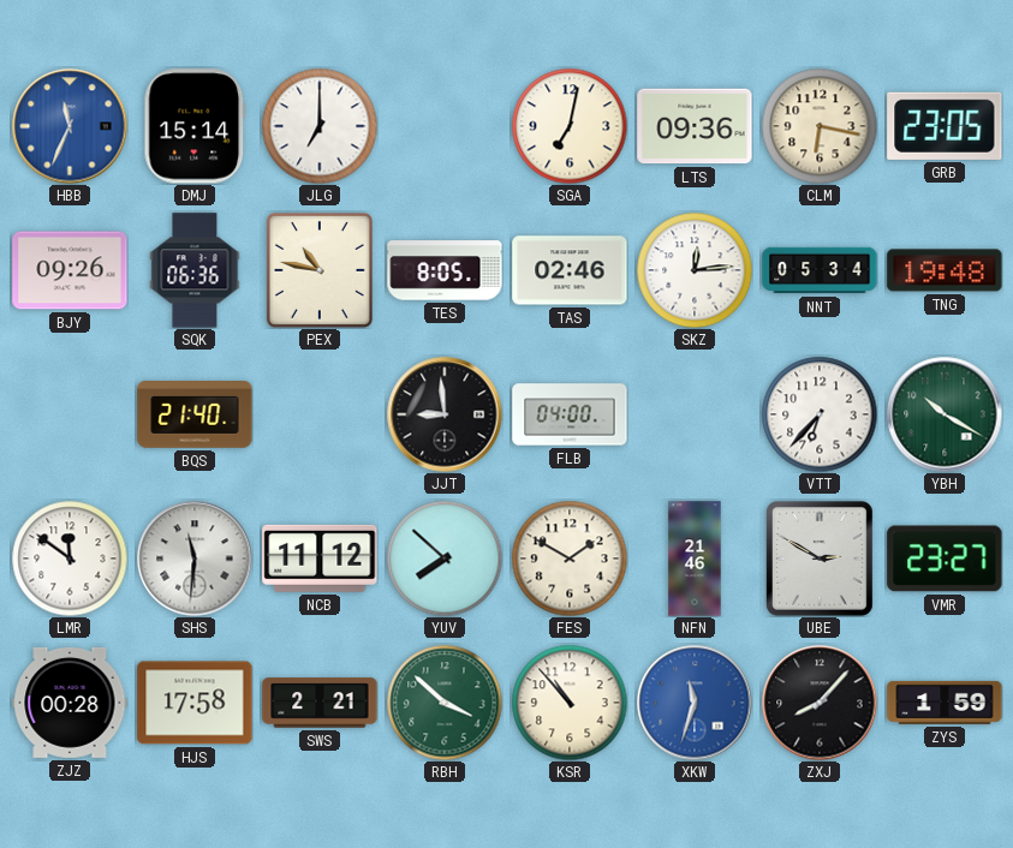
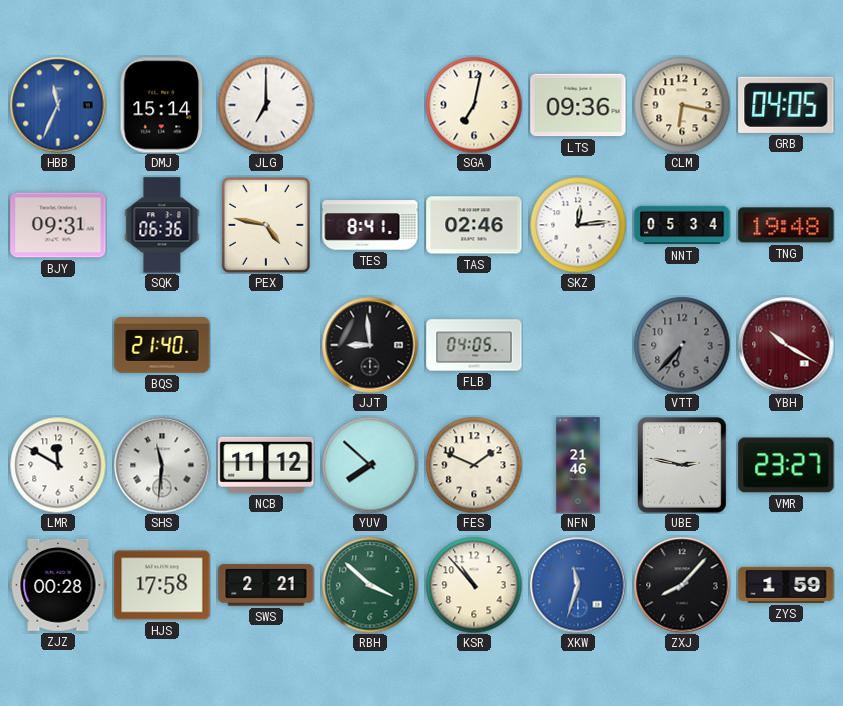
GRB: 23:05 -> 04:05
BJY: 09:26 -> 09:31
PEX: 10:47 -> 4:47
TES: 8:05 -> 8:41
FLB: 04:00 -> 04:05
VTT dial: white -> grey
YBH dial: green -> burgundy
LMR: 11:51 -> 11:50
FES: 1:50 -> 1:49
UBE: 2:50 -> 2:47
